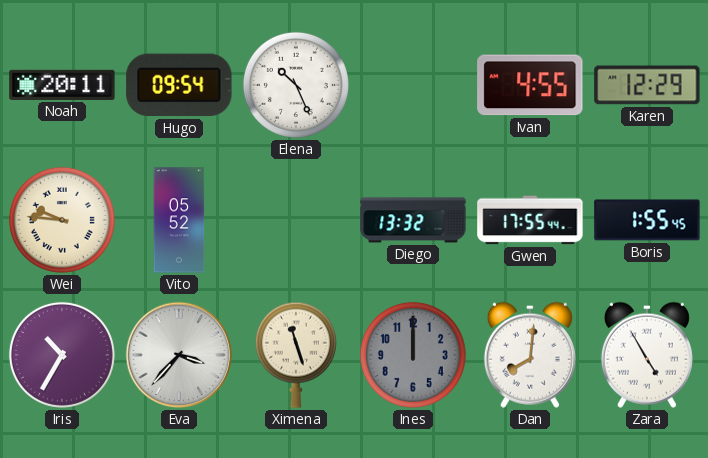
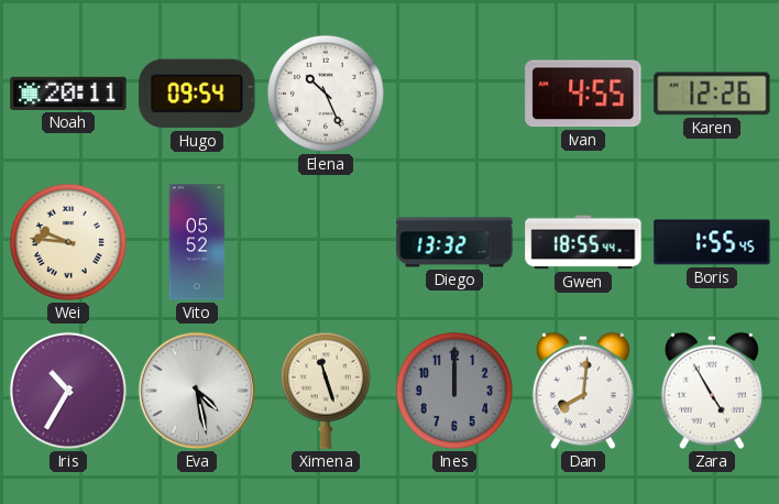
Karen: 12:29 -> 12:26
Gwen: 17:55 -> 18:55
Eva: 3:37 -> 4:28
